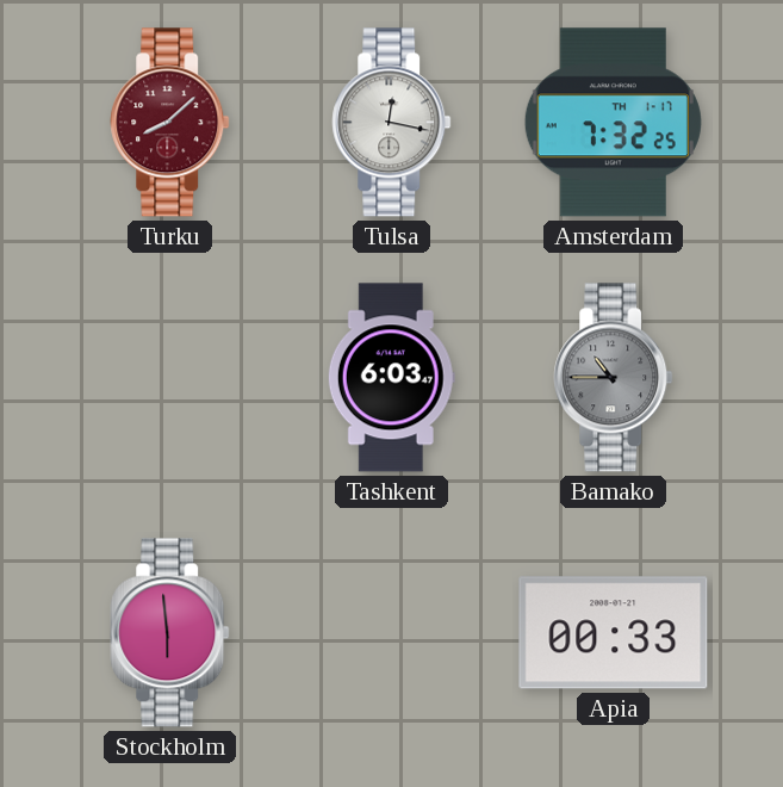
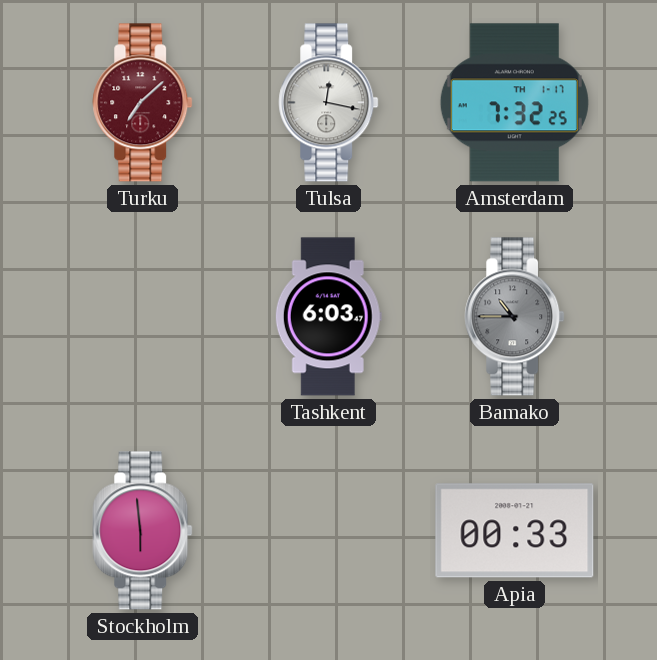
Turku: 8:08 -> 7:08
